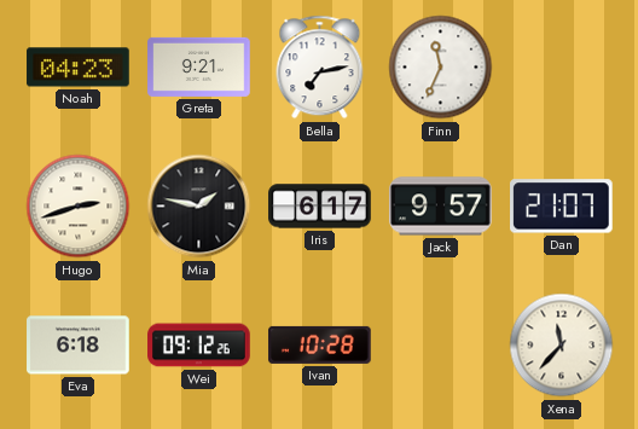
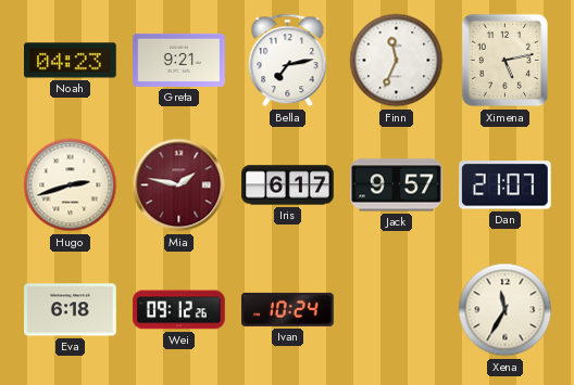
Ximena: none -> 5:13
Mia dial: black -> burgundy
Ivan: 10:28 -> 10:24
Xena: 11:37 -> 11:35
